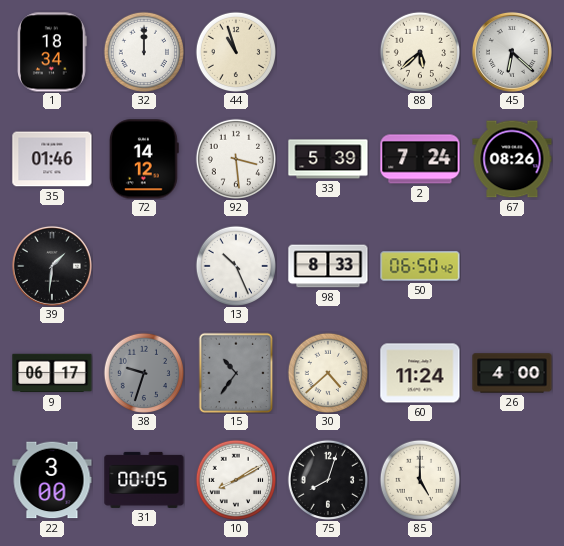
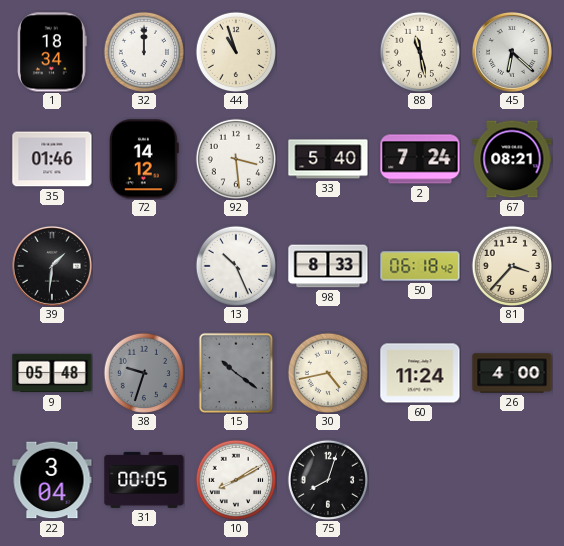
88: 5:38 -> 11:28
33: 5:39 -> 5:40
67: 08:26 -> 08:21
50: 06:50 -> 06:18
81: none -> 3:37
9: 06:17 -> 05:48
15: 10:36 -> 10:21
30: 4:38 -> 4:43
22: 3:00 -> 3:04
85: 5:00 -> none
